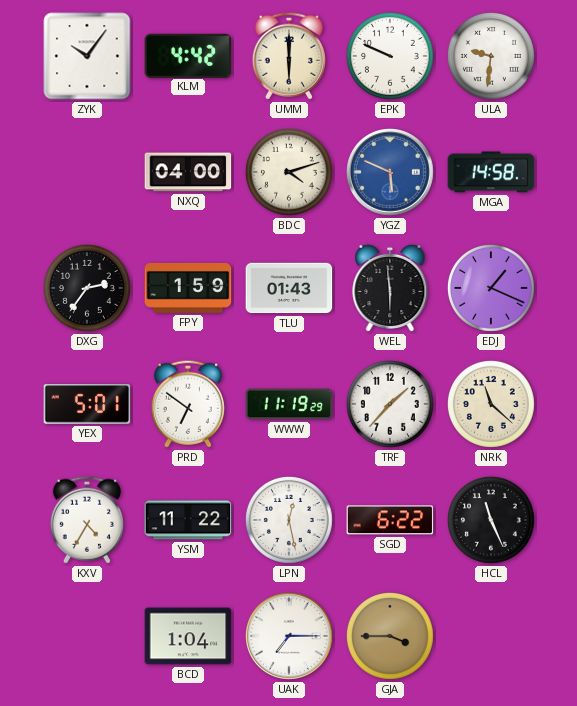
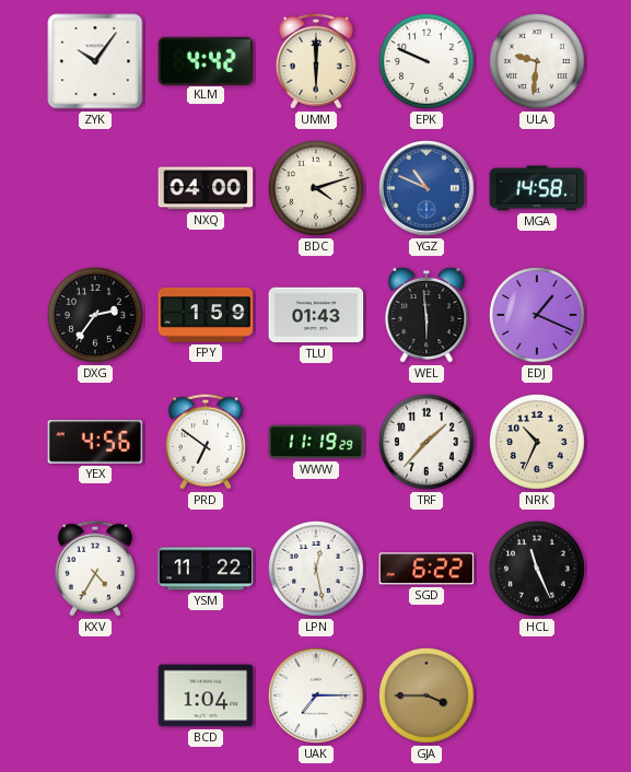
YGZ: 5:49 -> 10:49
YEX: 5:01 -> 4:56
NRK: 11:22 -> 10:34
